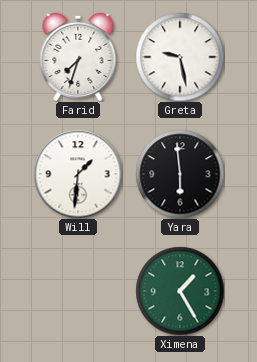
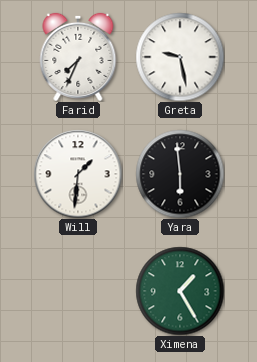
Farid: 7:33 -> 7:34
